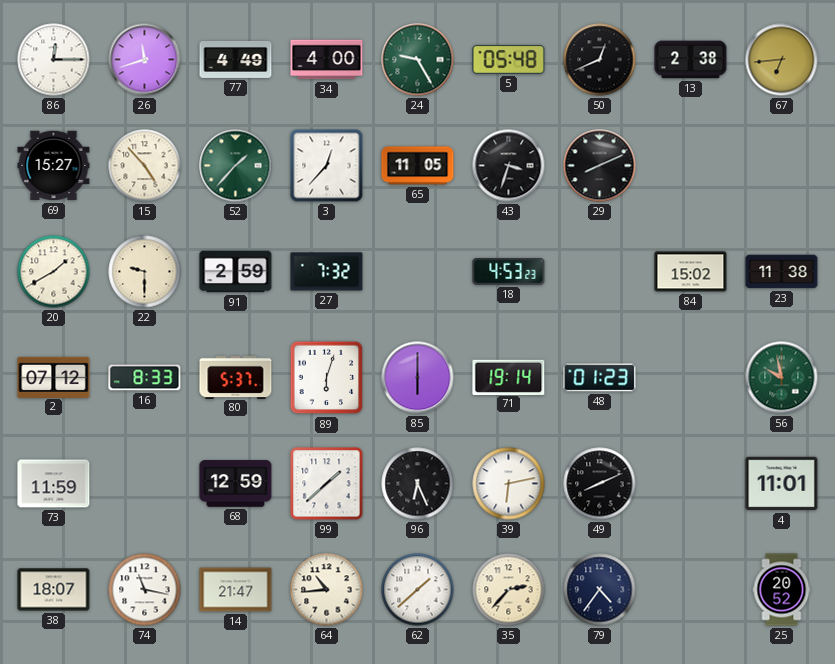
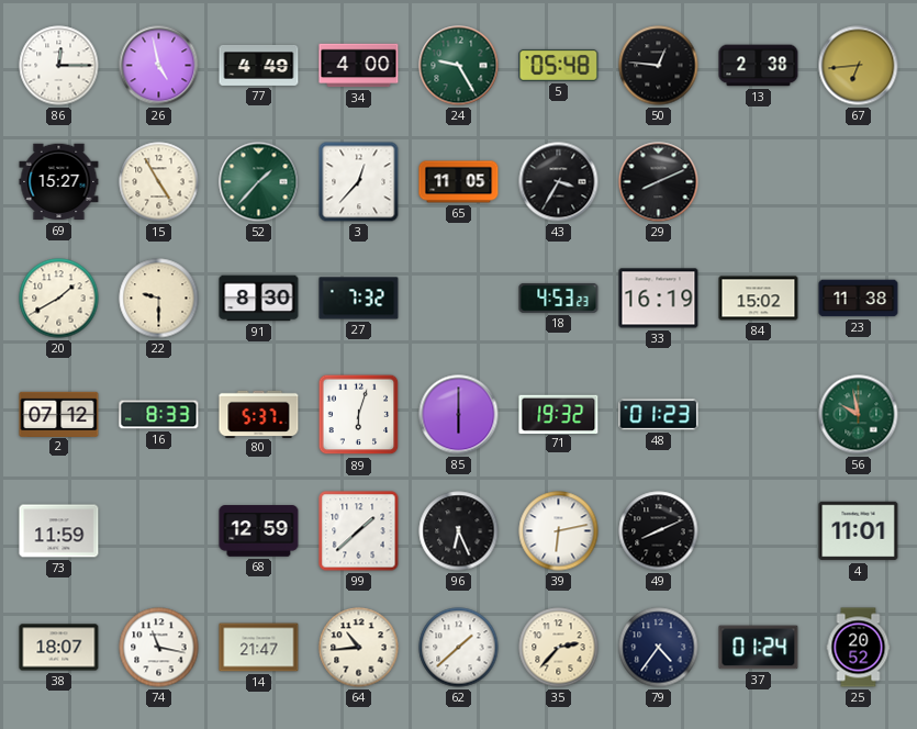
26: 11:42 -> 4:58
50: 12:41 -> 12:46
15: 4:53 -> 4:55
43: 3:33 -> 3:35
91: 2:59 -> 8:30
33: none -> 16:19
71: 19:14 -> 19:32
37: none -> 01:24
